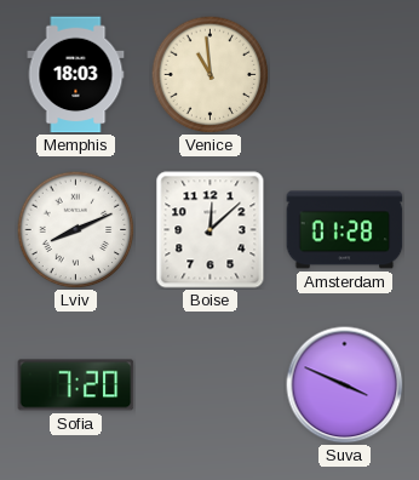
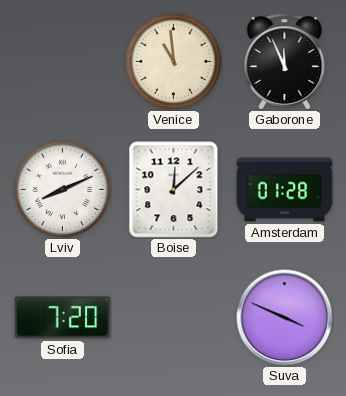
Memphis: 18:03 -> none
Gaborone: none -> 11:56
